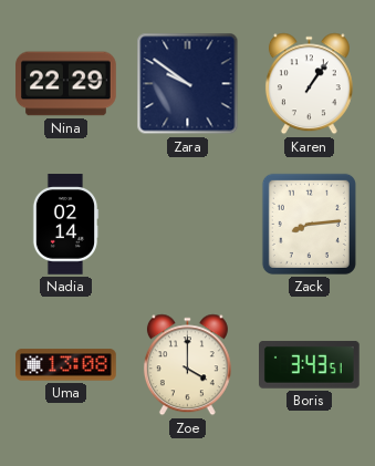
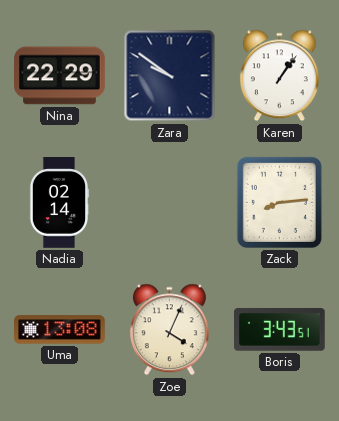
Zoe: 4:00 -> 4:04
